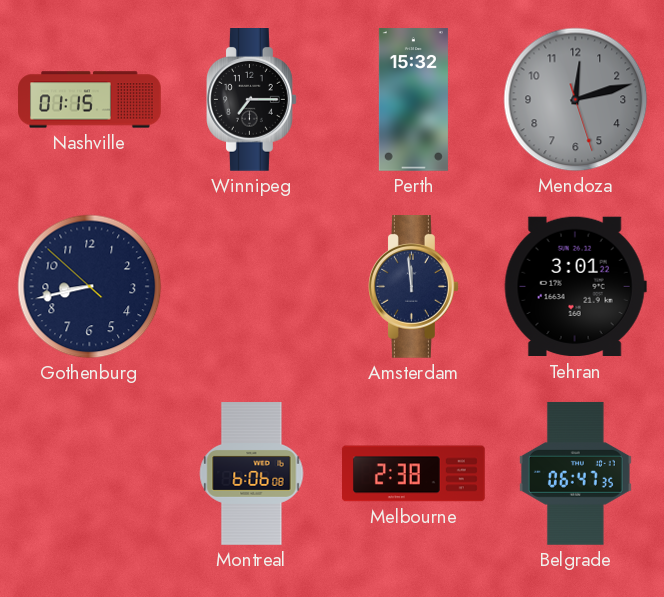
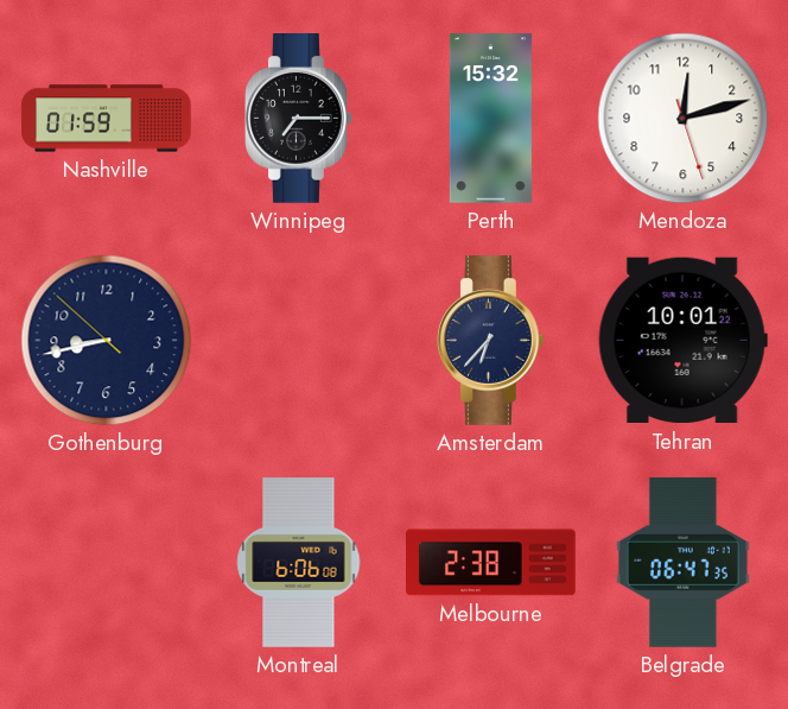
Nashville: 01:15 -> 01:59
Mendoza dial: grey -> white
Amsterdam: 11:59 -> 6:37
Tehran: 3:01 -> 10:01
